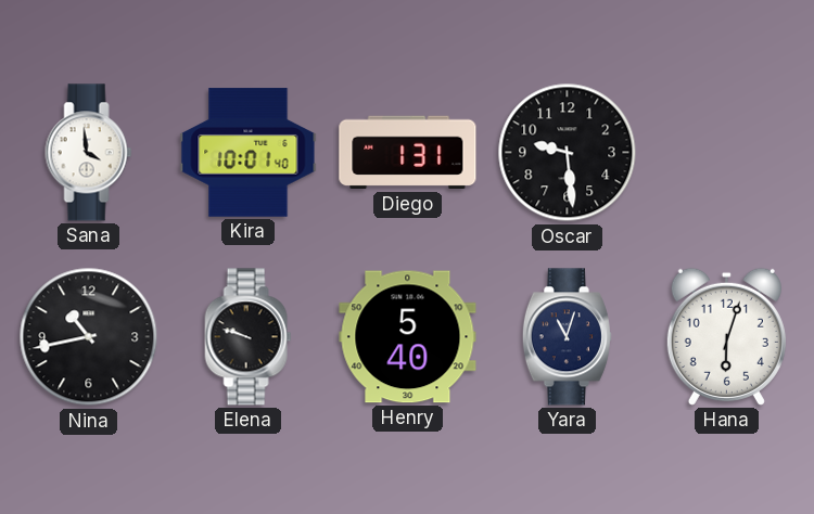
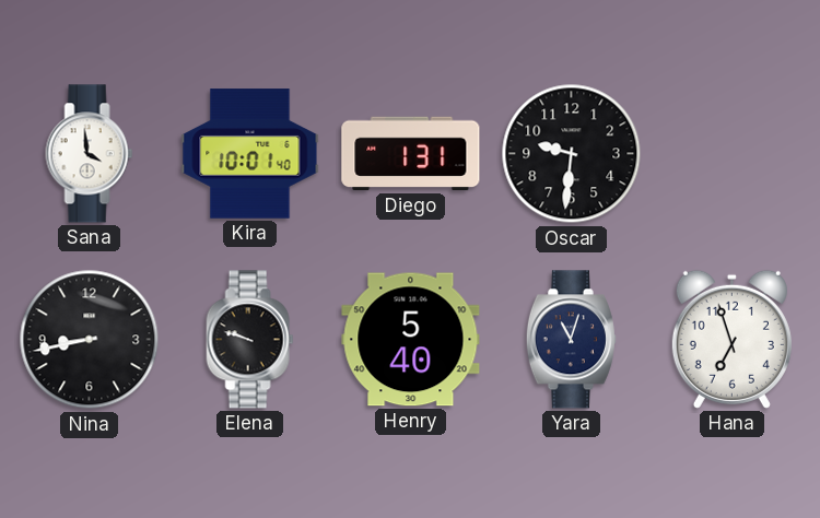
Oscar: 9:29 -> 9:31
Nina: 10:43 -> 8:43
Hana: 6:03 -> 6:57
